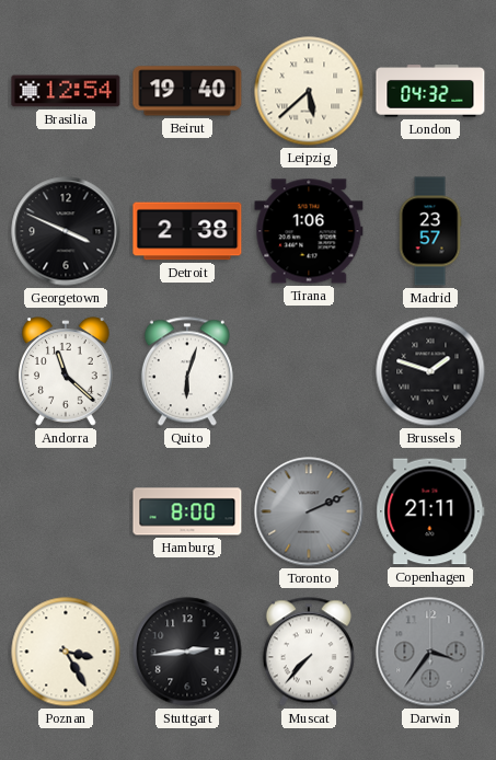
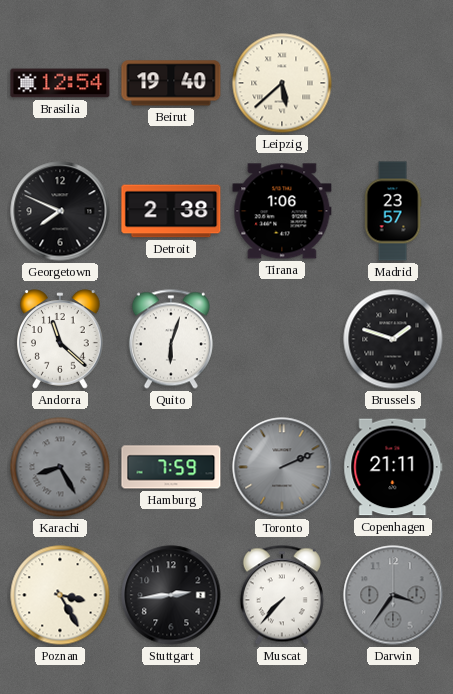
London: 04:32 -> none
Georgetown: 3:49 -> 7:49
Karachi: none -> 8:25
Hamburg: 8:00 -> 7:59
